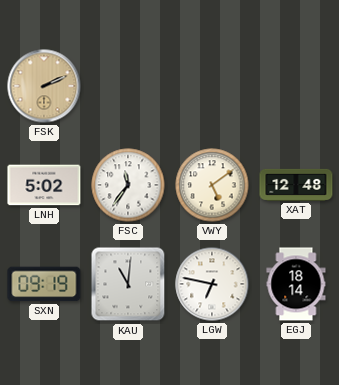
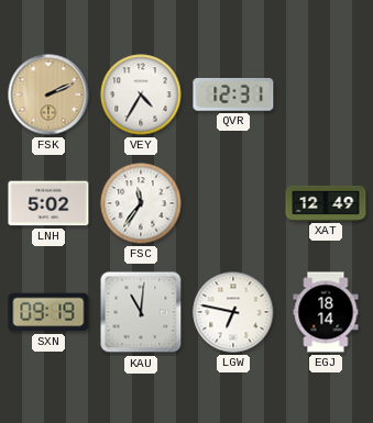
VEY: none -> 4:35
QVR: none -> 12:31
VWY: 5:09 -> none
XAT: 12:48 -> 12:49
